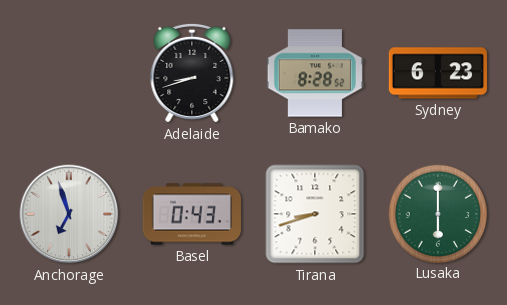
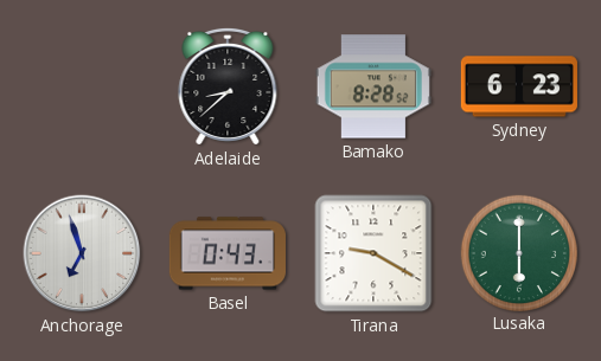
Adelaide: 8:42 -> 8:38
Tirana: 8:42 -> 9:20
